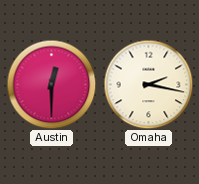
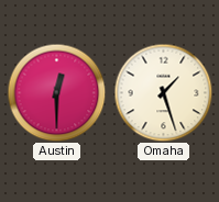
Omaha: 2:17 -> 1:27
